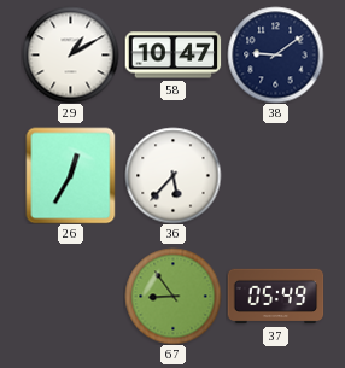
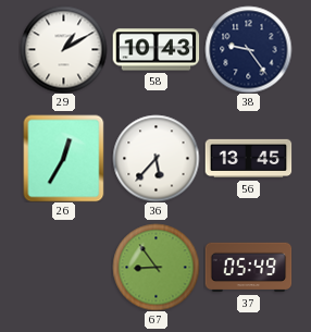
58: 10:47 -> 10:43
38: 9:09 -> 9:24
56: none -> 13:45
